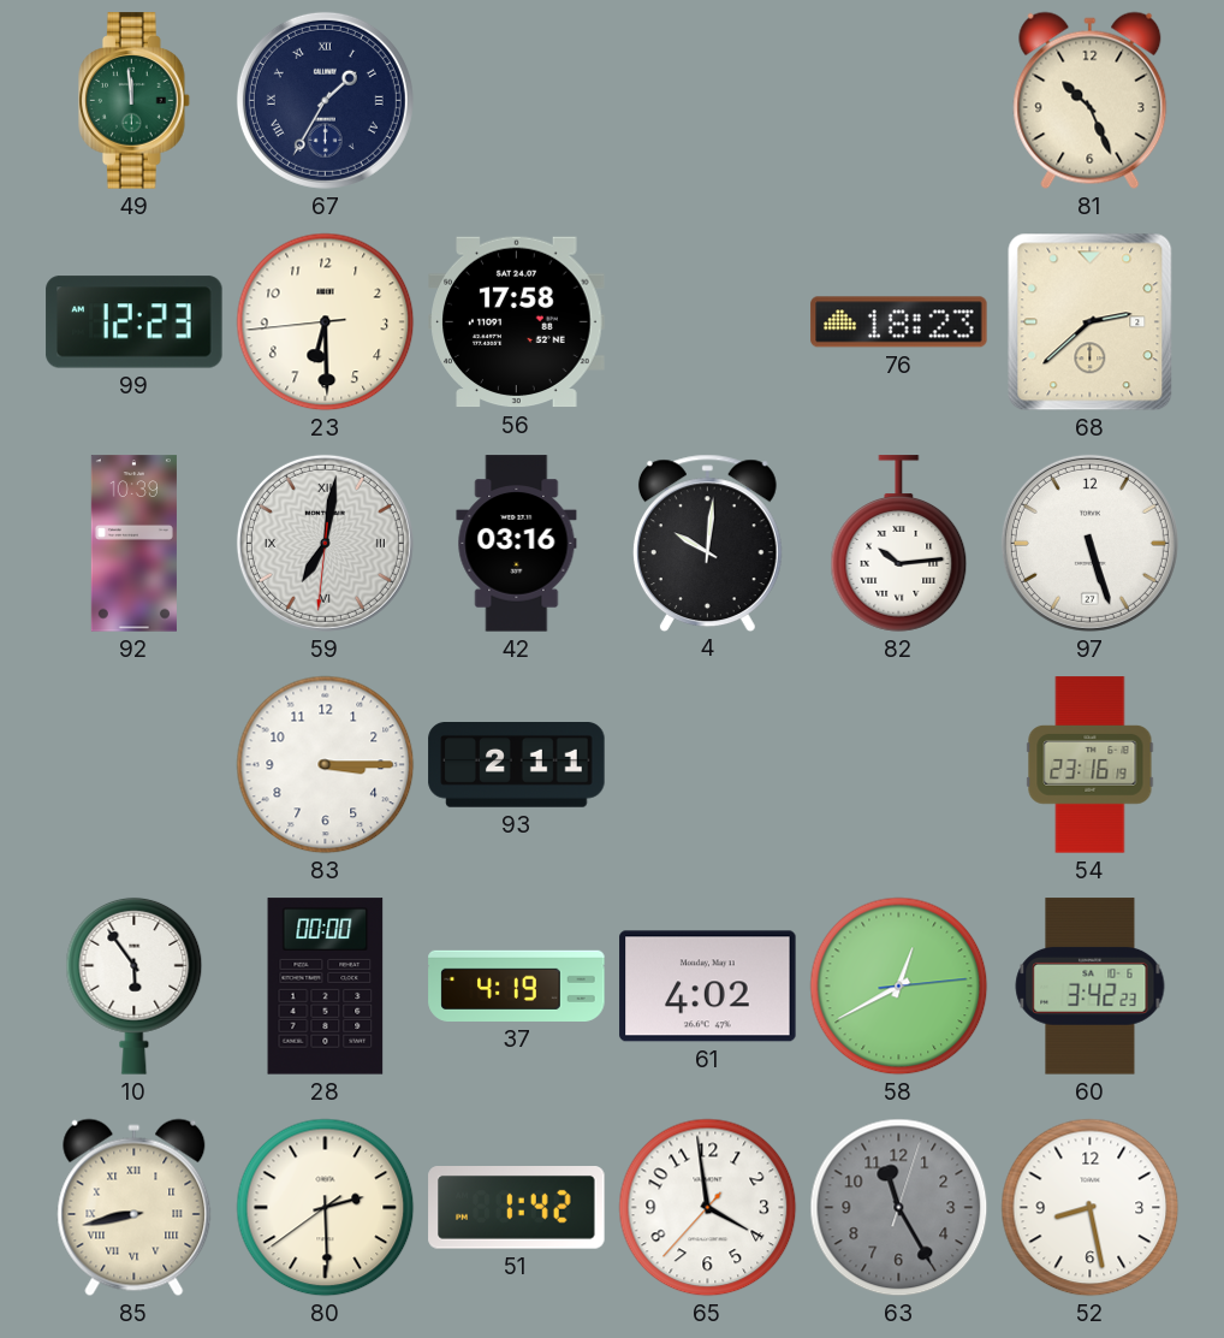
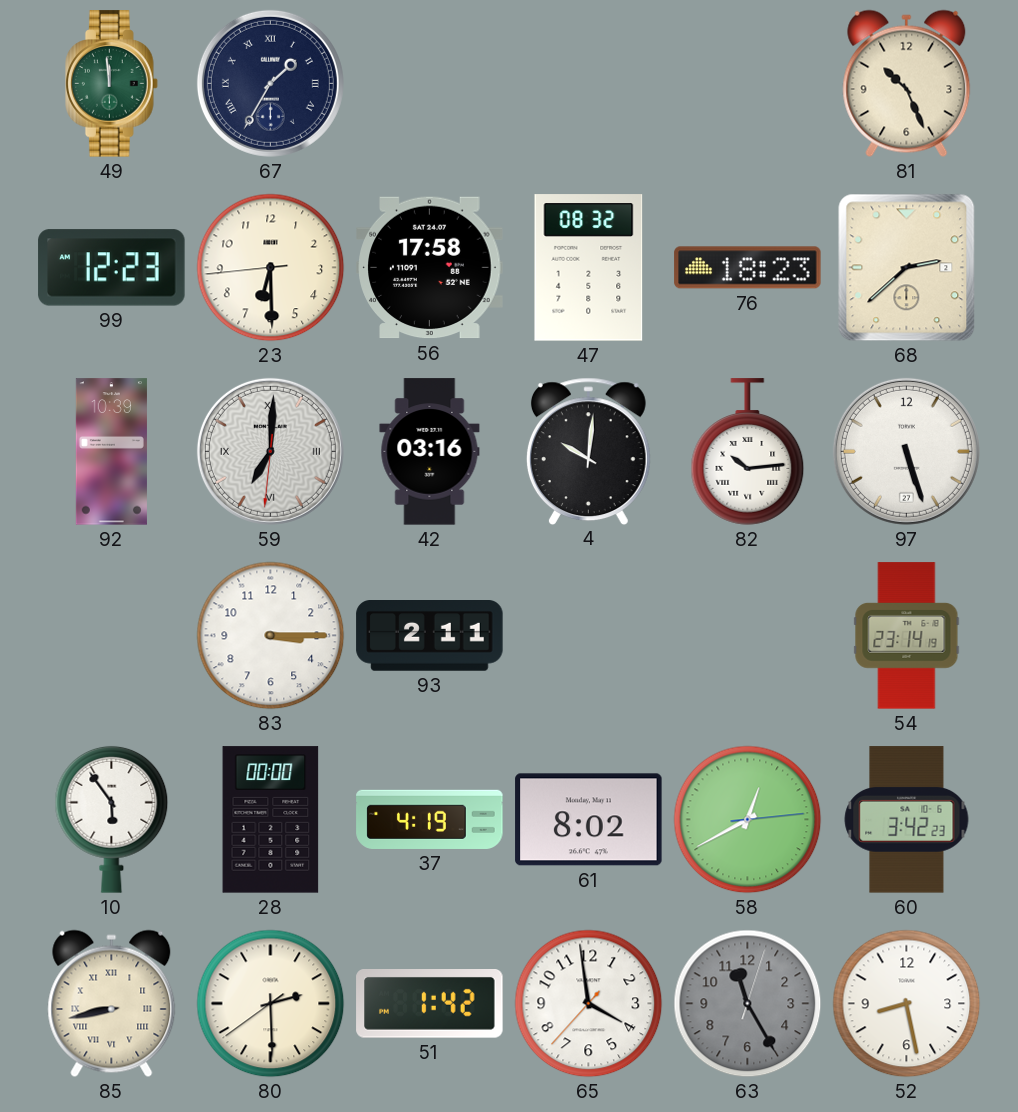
47: none -> 08:32
59: 7:01 -> 7:00
54: 23:16 -> 23:14
61: 4:02 -> 8:02
